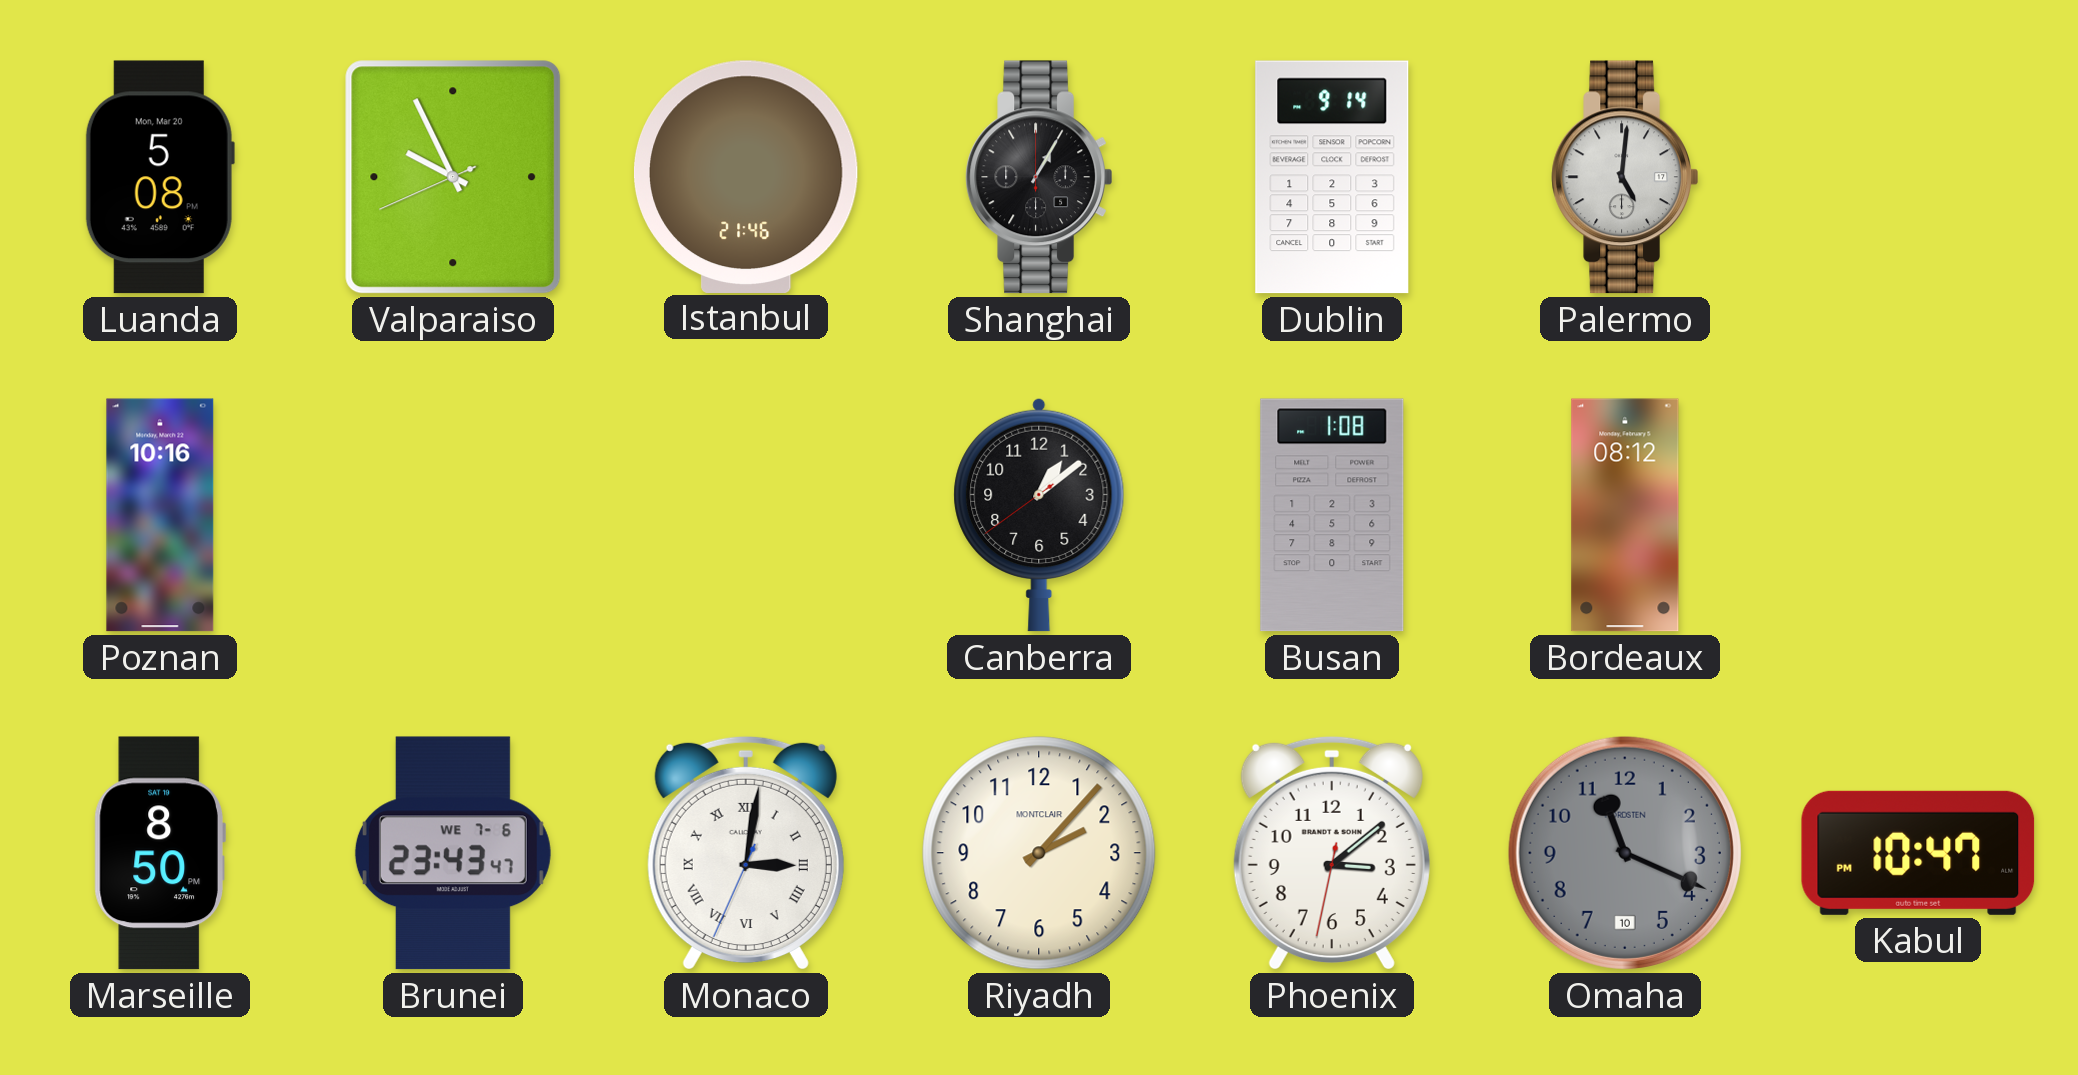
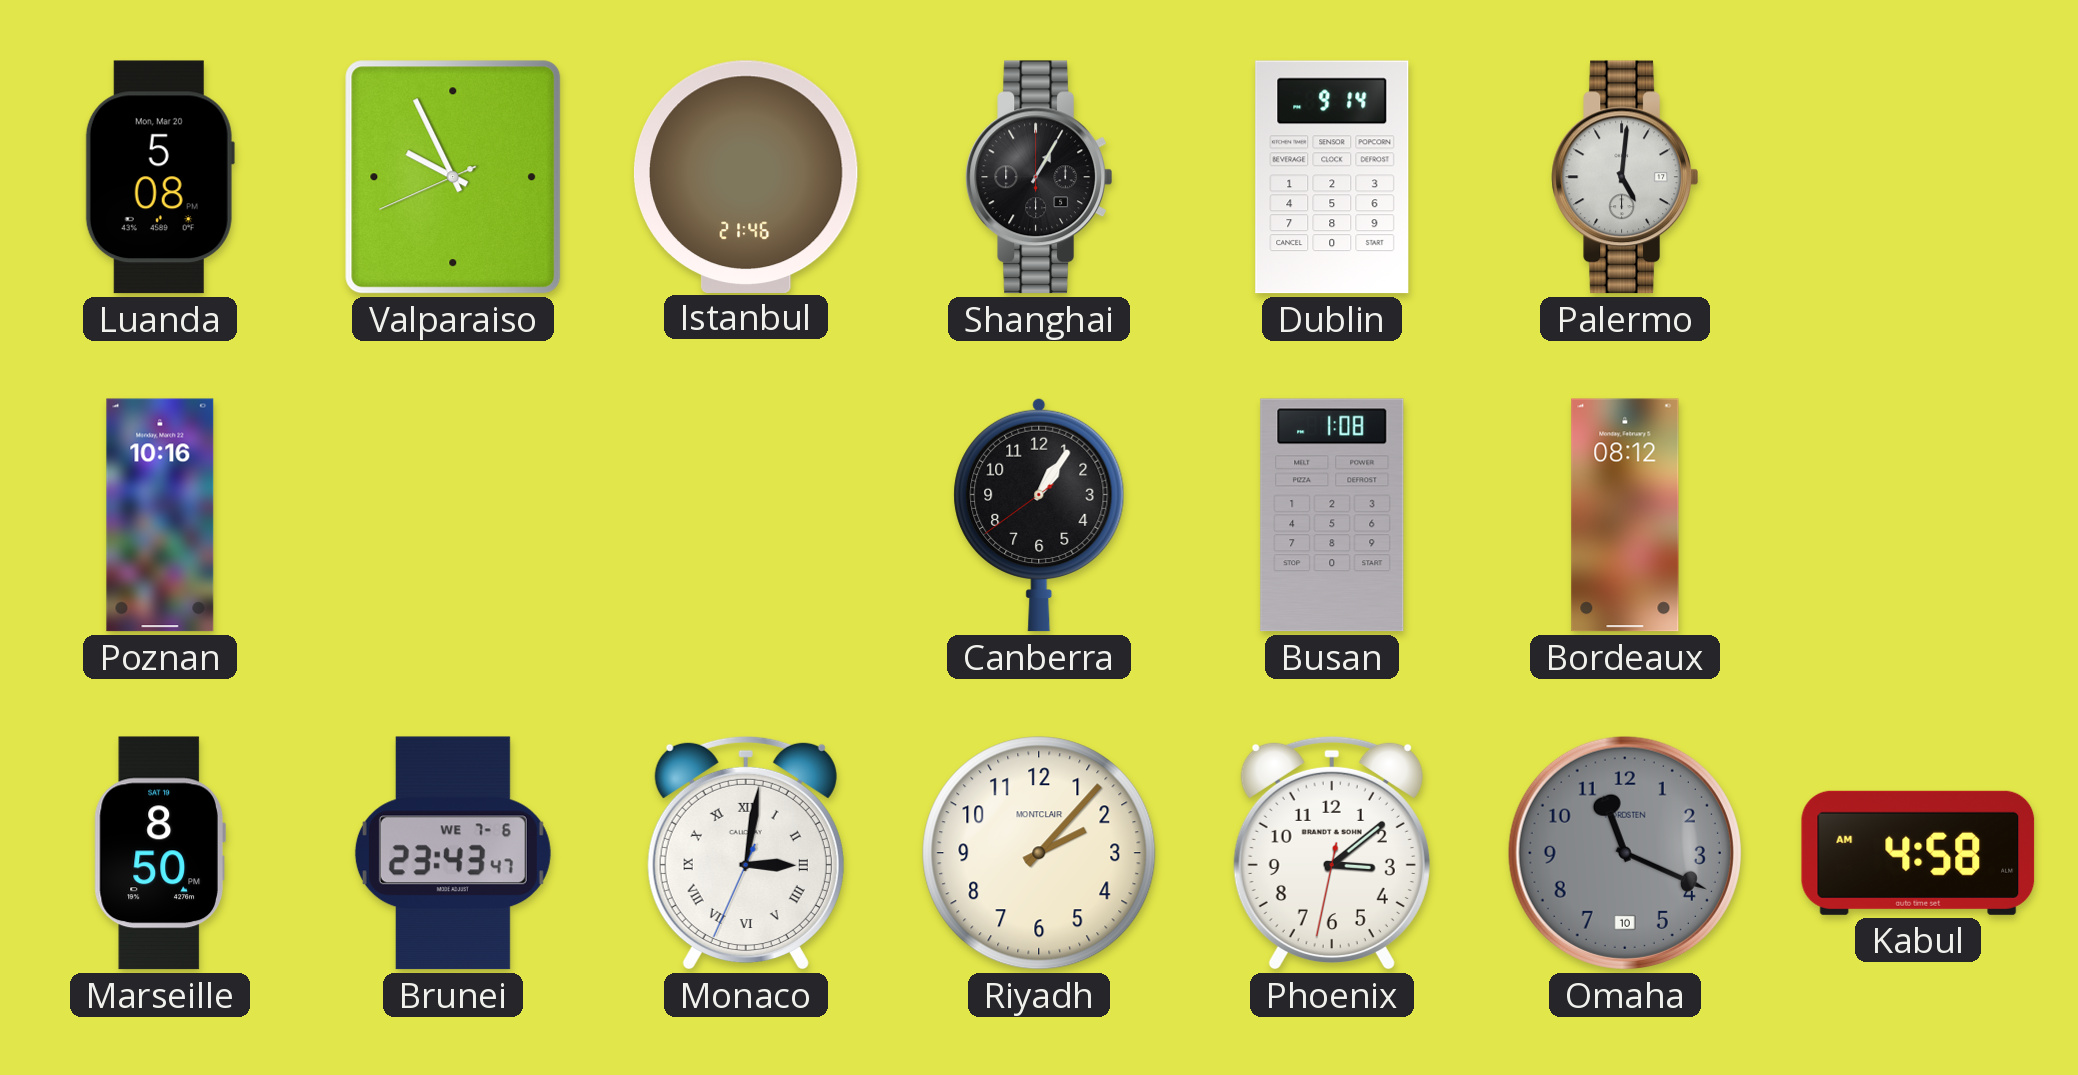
Canberra: 1:08 -> 1:05
Kabul: 10:47 -> 4:58
